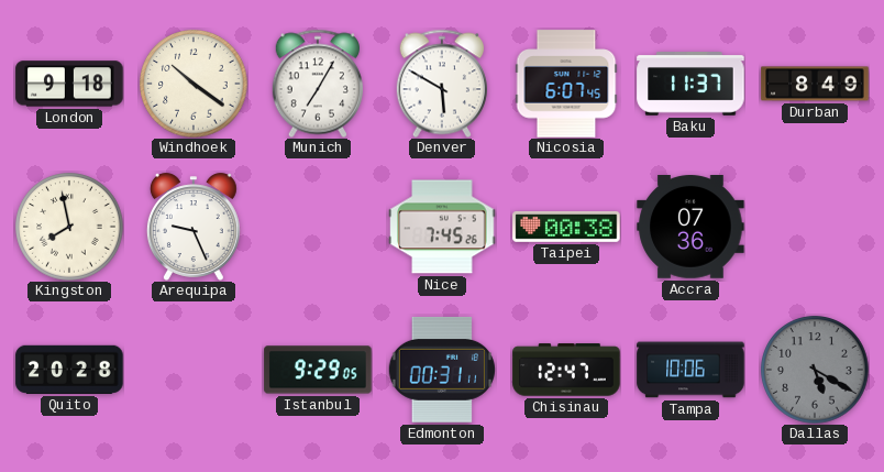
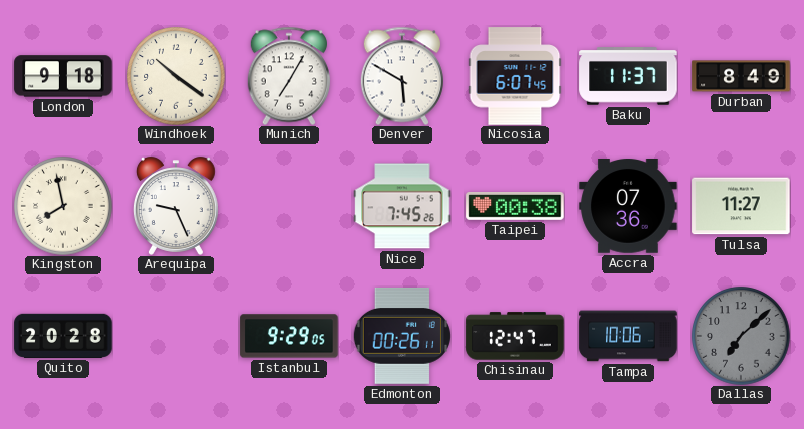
Tulsa: none -> 11:27
Edmonton: 00:31 -> 00:26
Dallas: 5:20 -> 7:08
